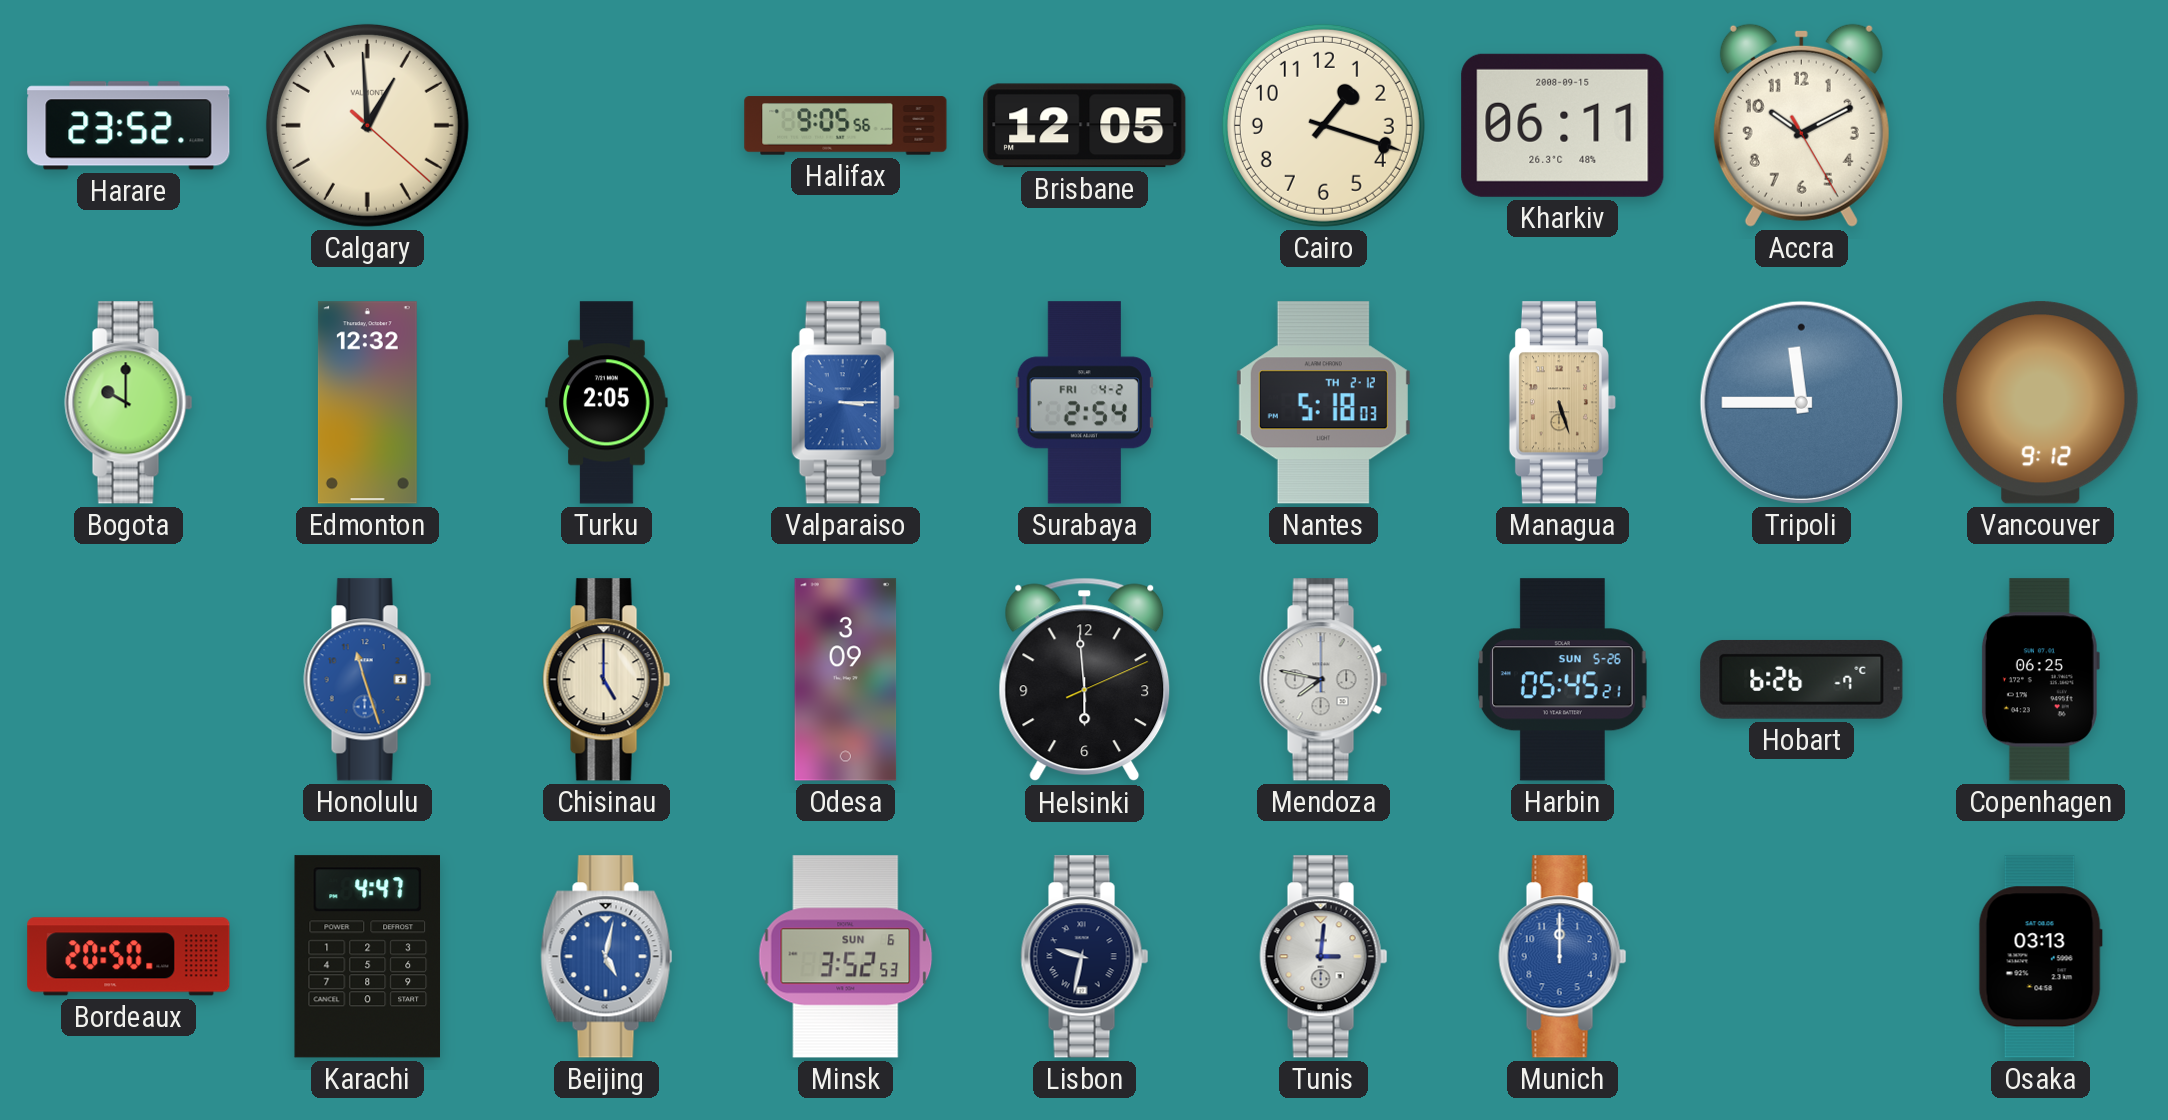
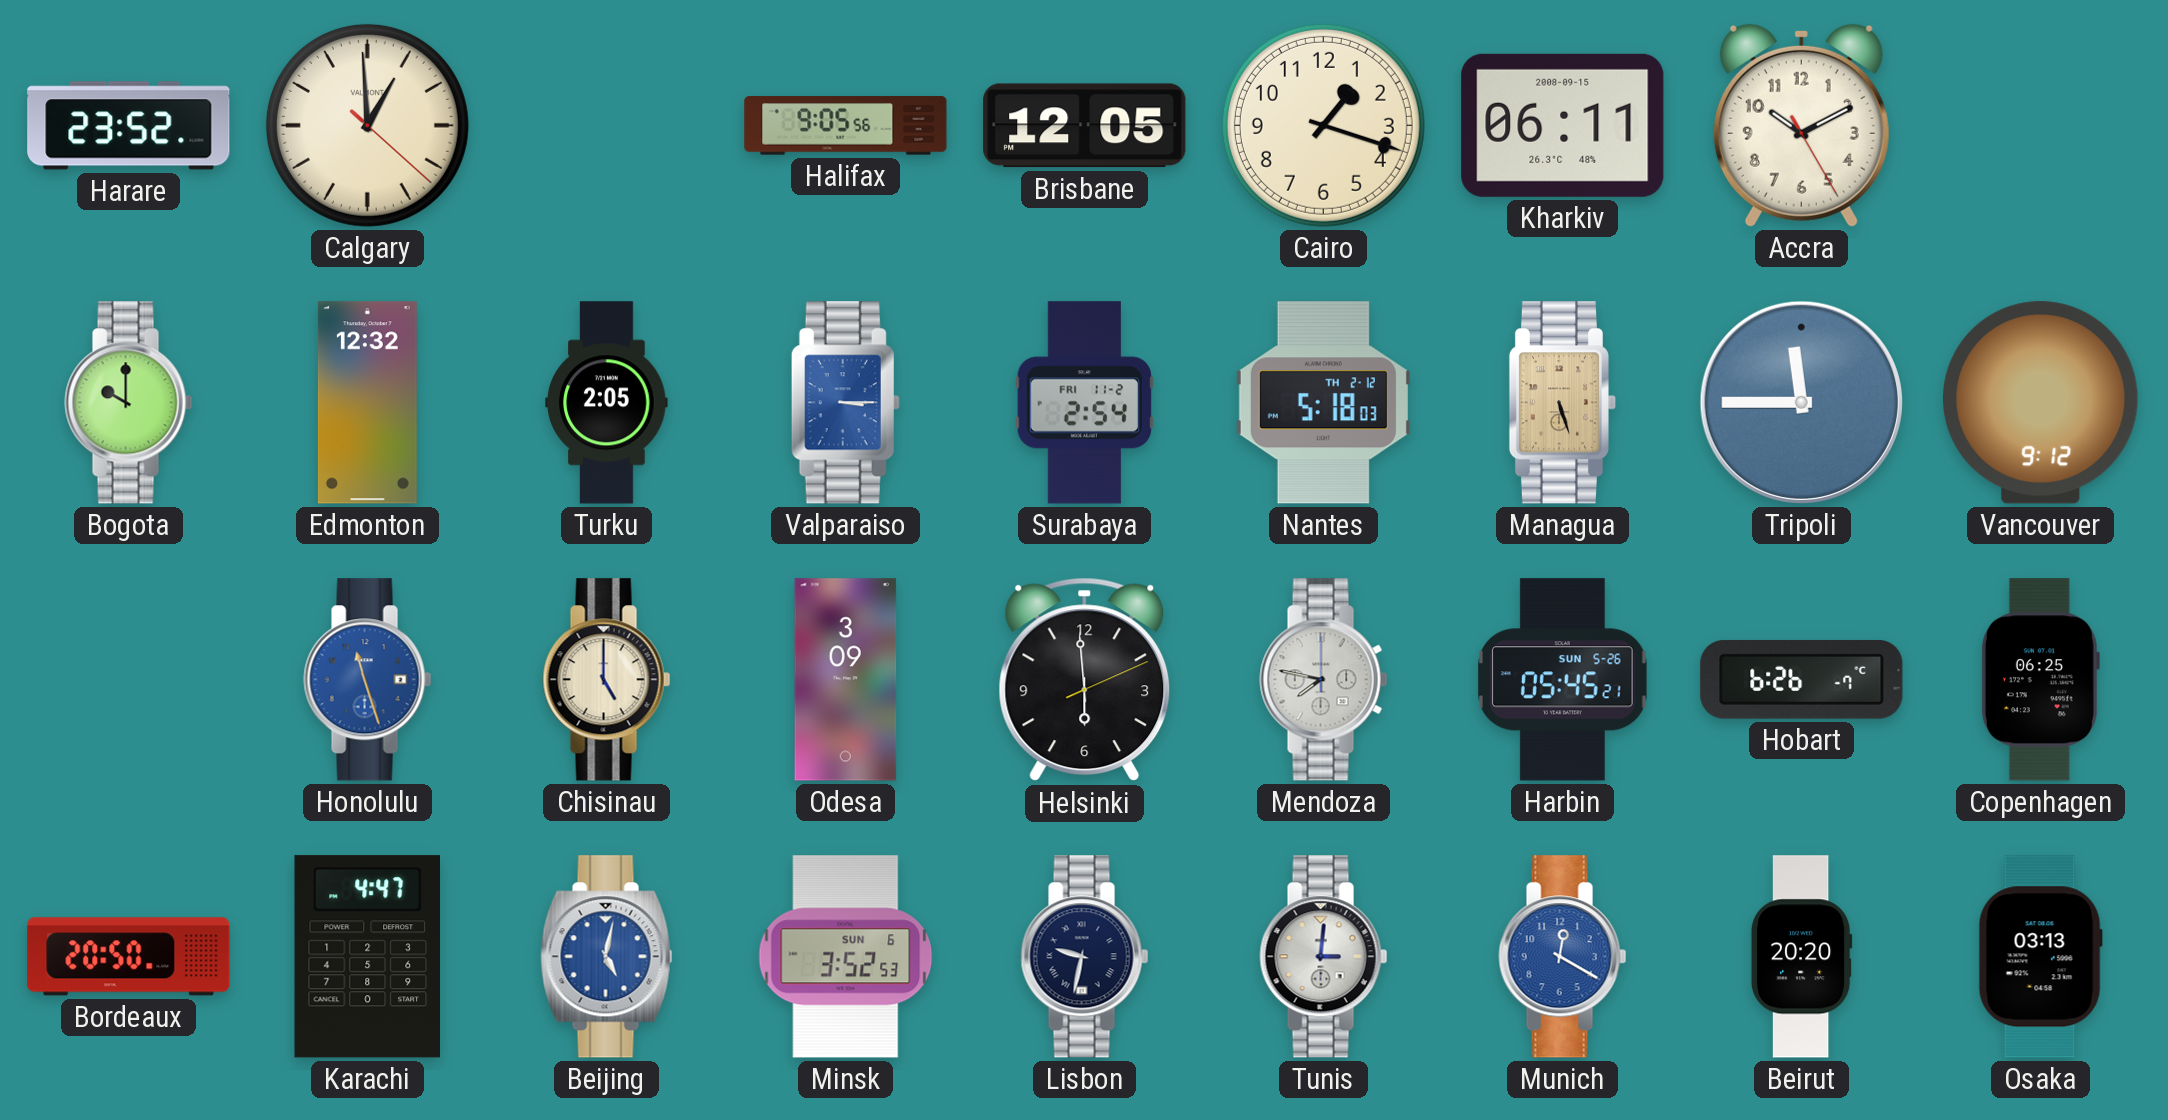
Surabaya date: FRI 4-2 -> FRI 11-2
Munich: 12:00 -> 12:20
Beirut: none -> 20:20
